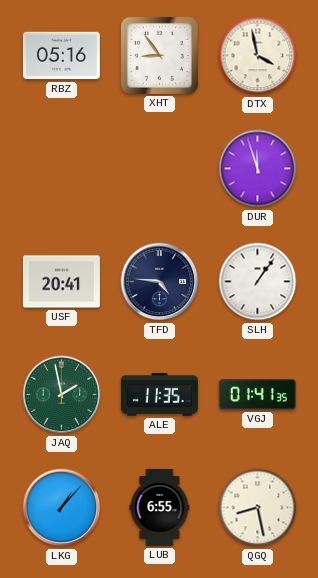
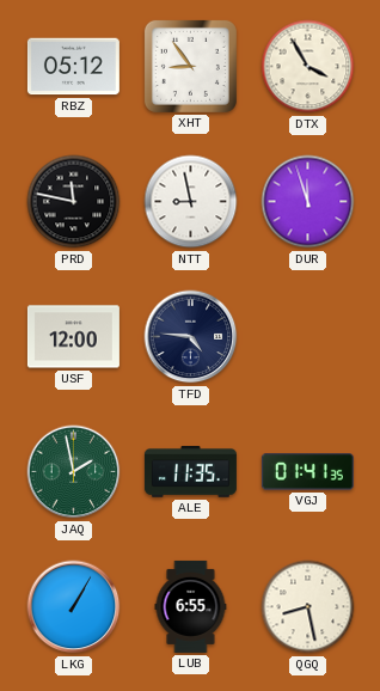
RBZ: 05:16 -> 05:12
DTX: 3:58 -> 3:55
PRD: none -> 11:47
NTT: none -> 8:58
USF: 20:41 -> 12:00
SLH: 1:06 -> none
LKG: 1:07 -> 1:05
